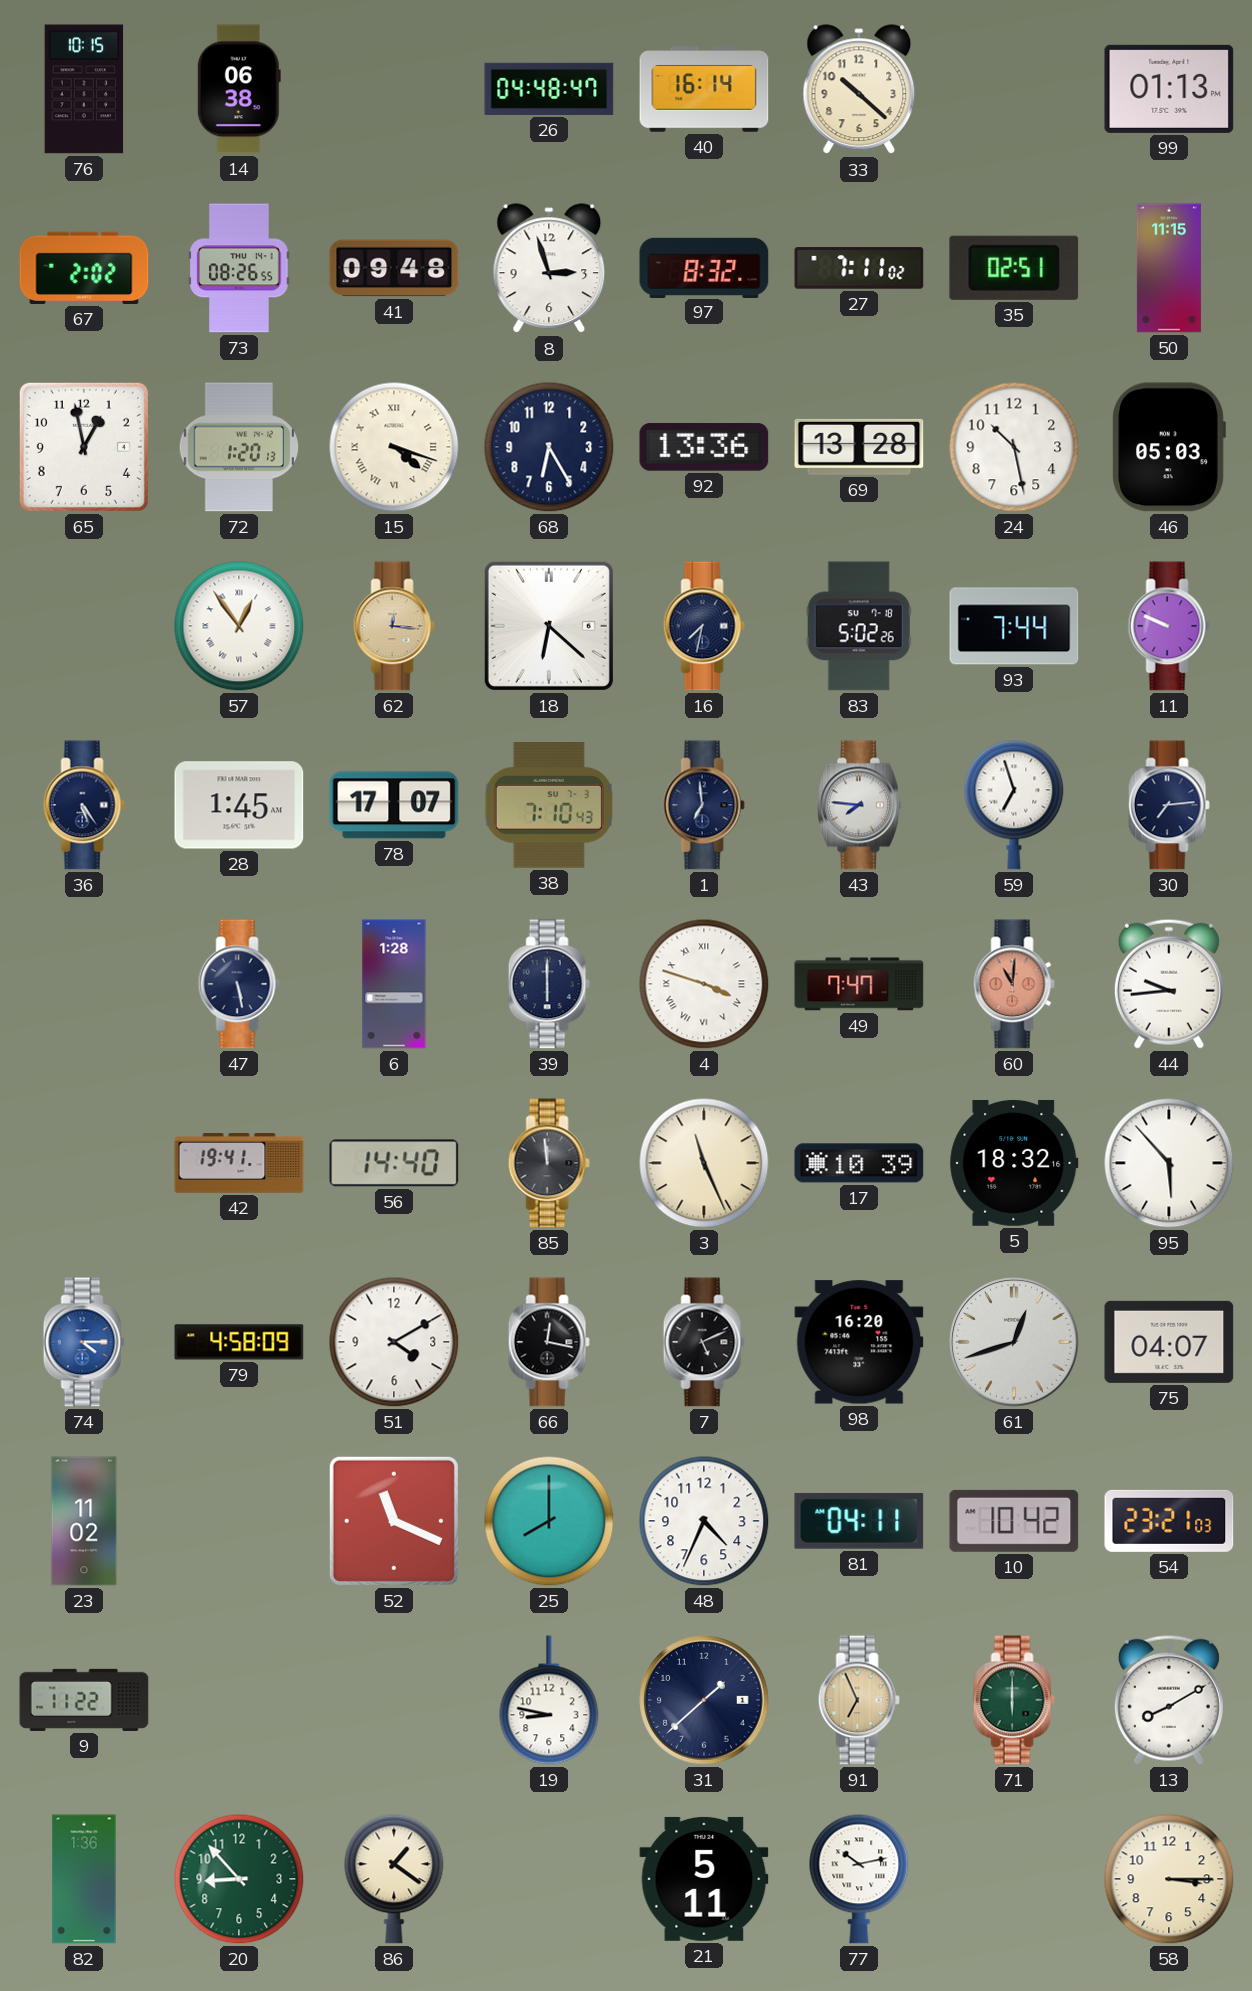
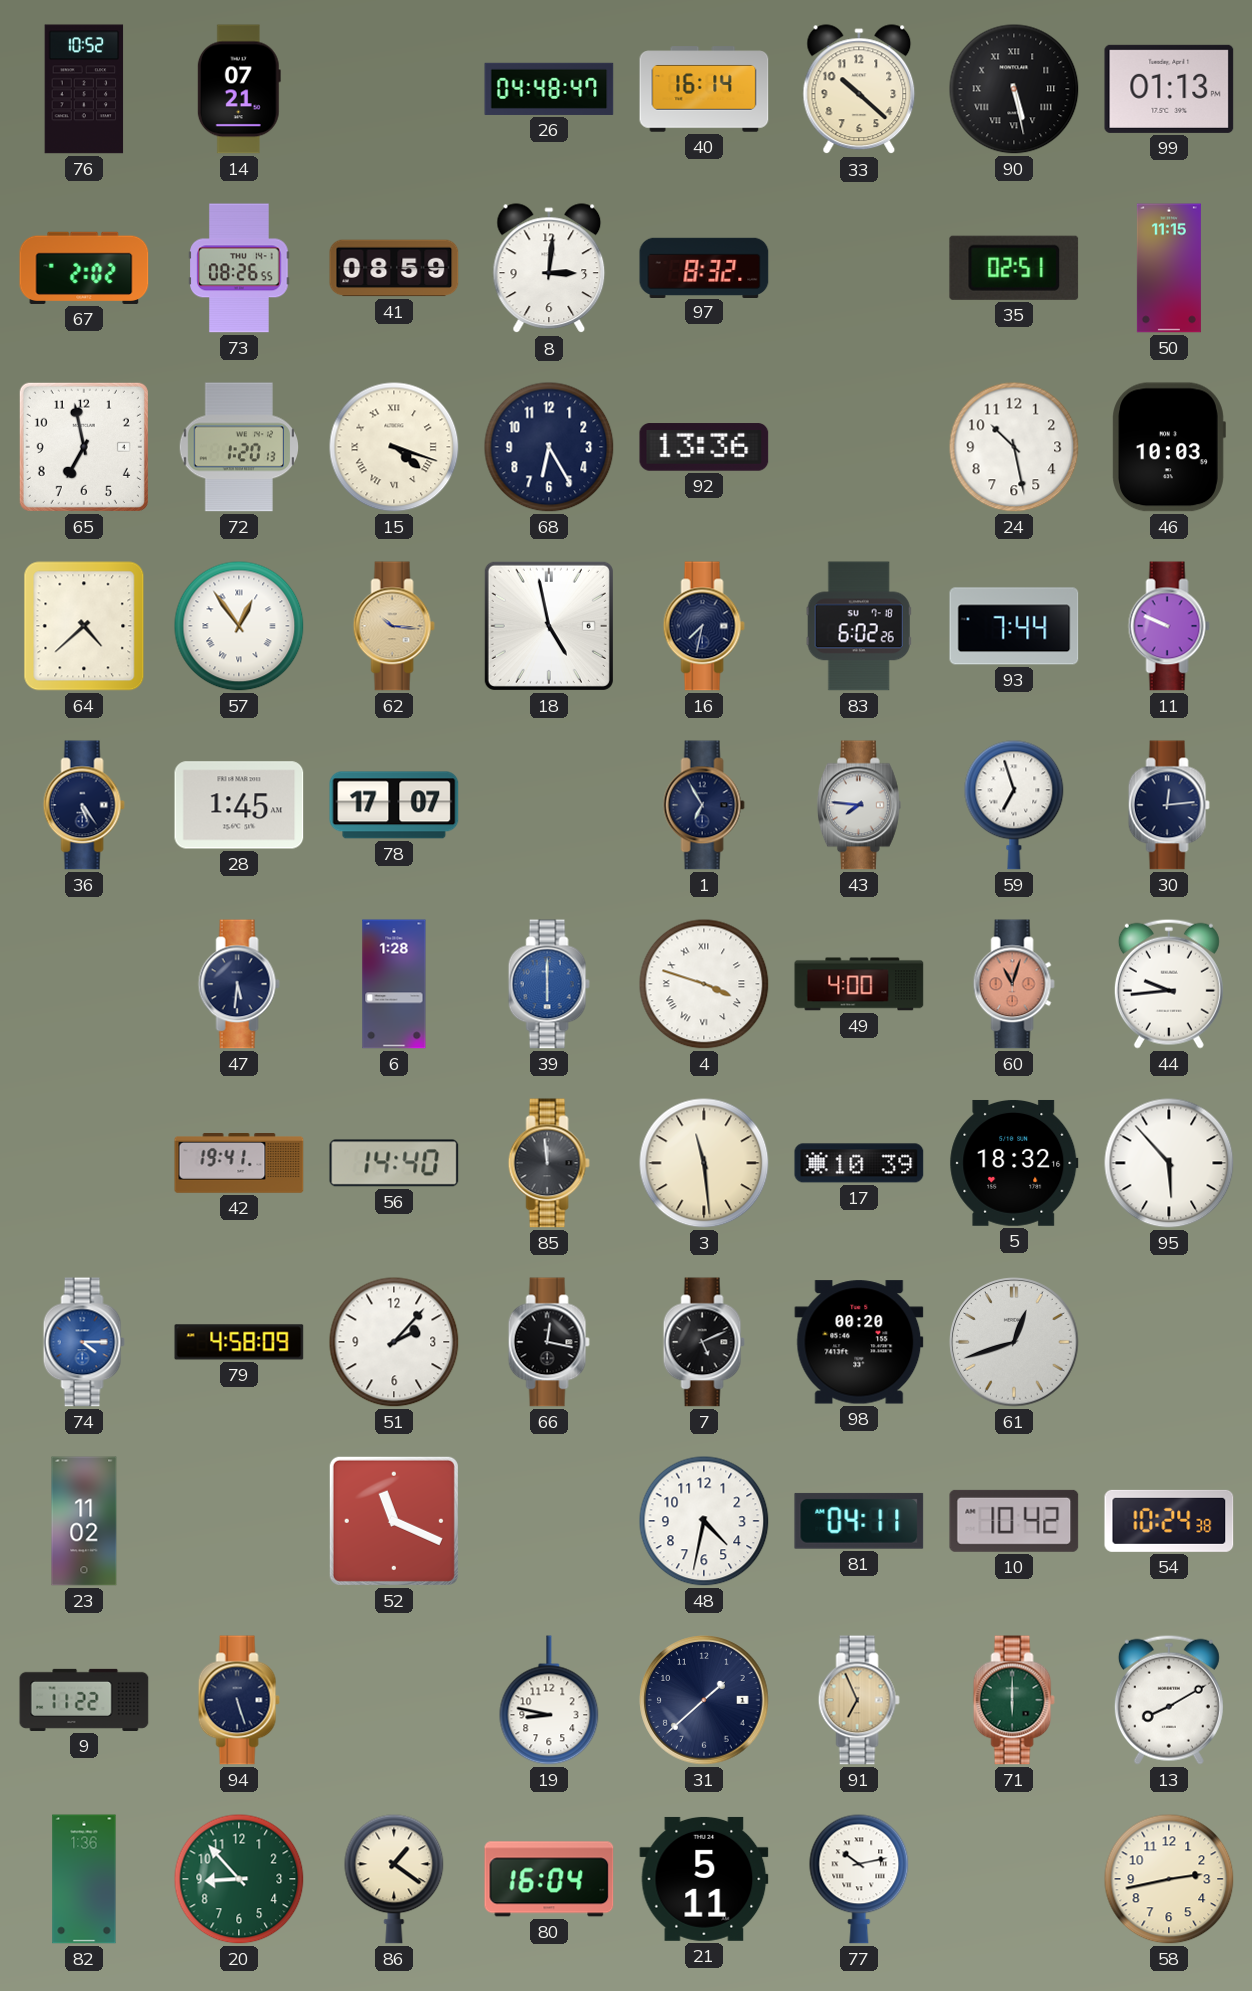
76: 10:15 -> 10:52
14: 06:38 -> 07:21
90: none -> 5:28
41: 09:48 -> 08:59
8: 2:57 -> 3:01
27: 7:11 -> none
65: 12:58 -> 6:58
69: 13:28 -> none
46: 05:03 -> 10:03
64: none -> 4:38
62: 12:16 -> 10:16
18: 6:22 -> 4:58
83: 5:02 -> 6:02
38: 7:10 -> none
1: 6:59 -> 6:55
30: 7:14 -> 12:14
47: 5:28 -> 5:31
39 dial: navy -> blue
49: 7:47 -> 4:00
60: 11:01 -> 11:03
3: 11:26 -> 11:29
51: 4:10 -> 2:07
98: 16:20 -> 00:20
75: 04:07 -> none
25: 8:00 -> none
48: 4:34 -> 4:32
54: 23:21 -> 10:24
94: none -> 5:27
80: none -> 16:04
58: 3:15 -> 2:43
